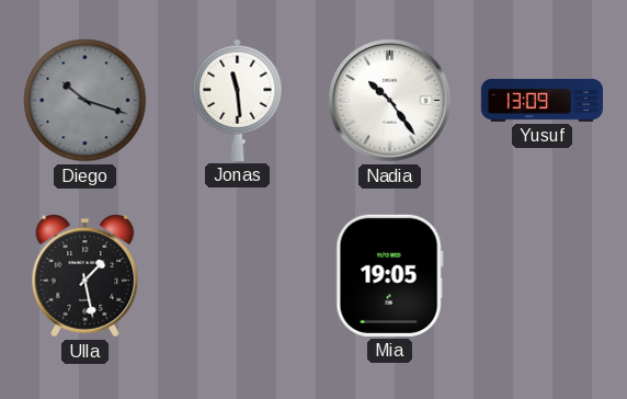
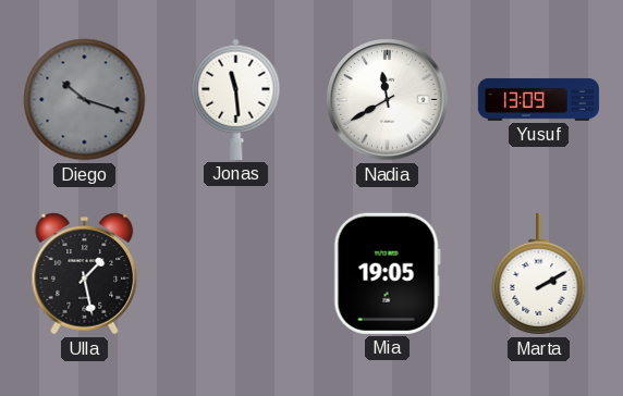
Nadia: 10:24 -> 11:40
Marta: none -> 2:10
